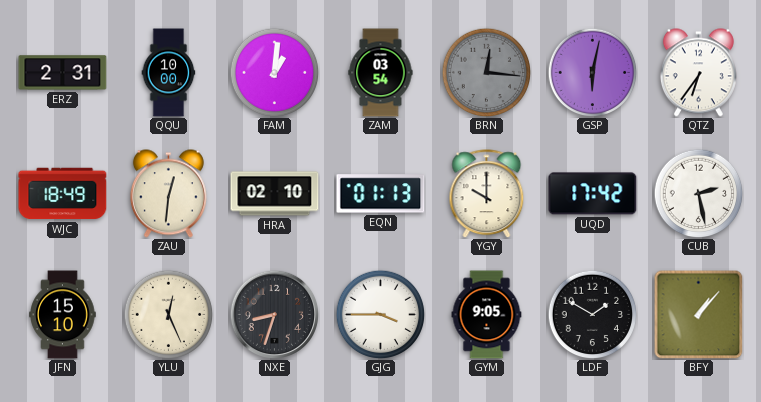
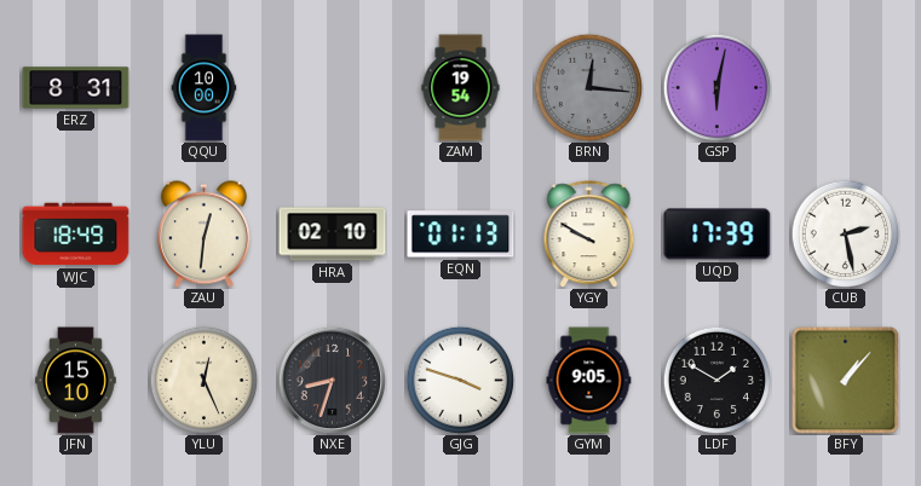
ERZ: 2:31 -> 8:31
FAM: 1:01 -> none
ZAM: 03:54 -> 19:54
QTZ: 6:36 -> none
YGY: 10:00 -> 9:50
UQD: 17:42 -> 17:39
GJG: 3:45 -> 3:48
